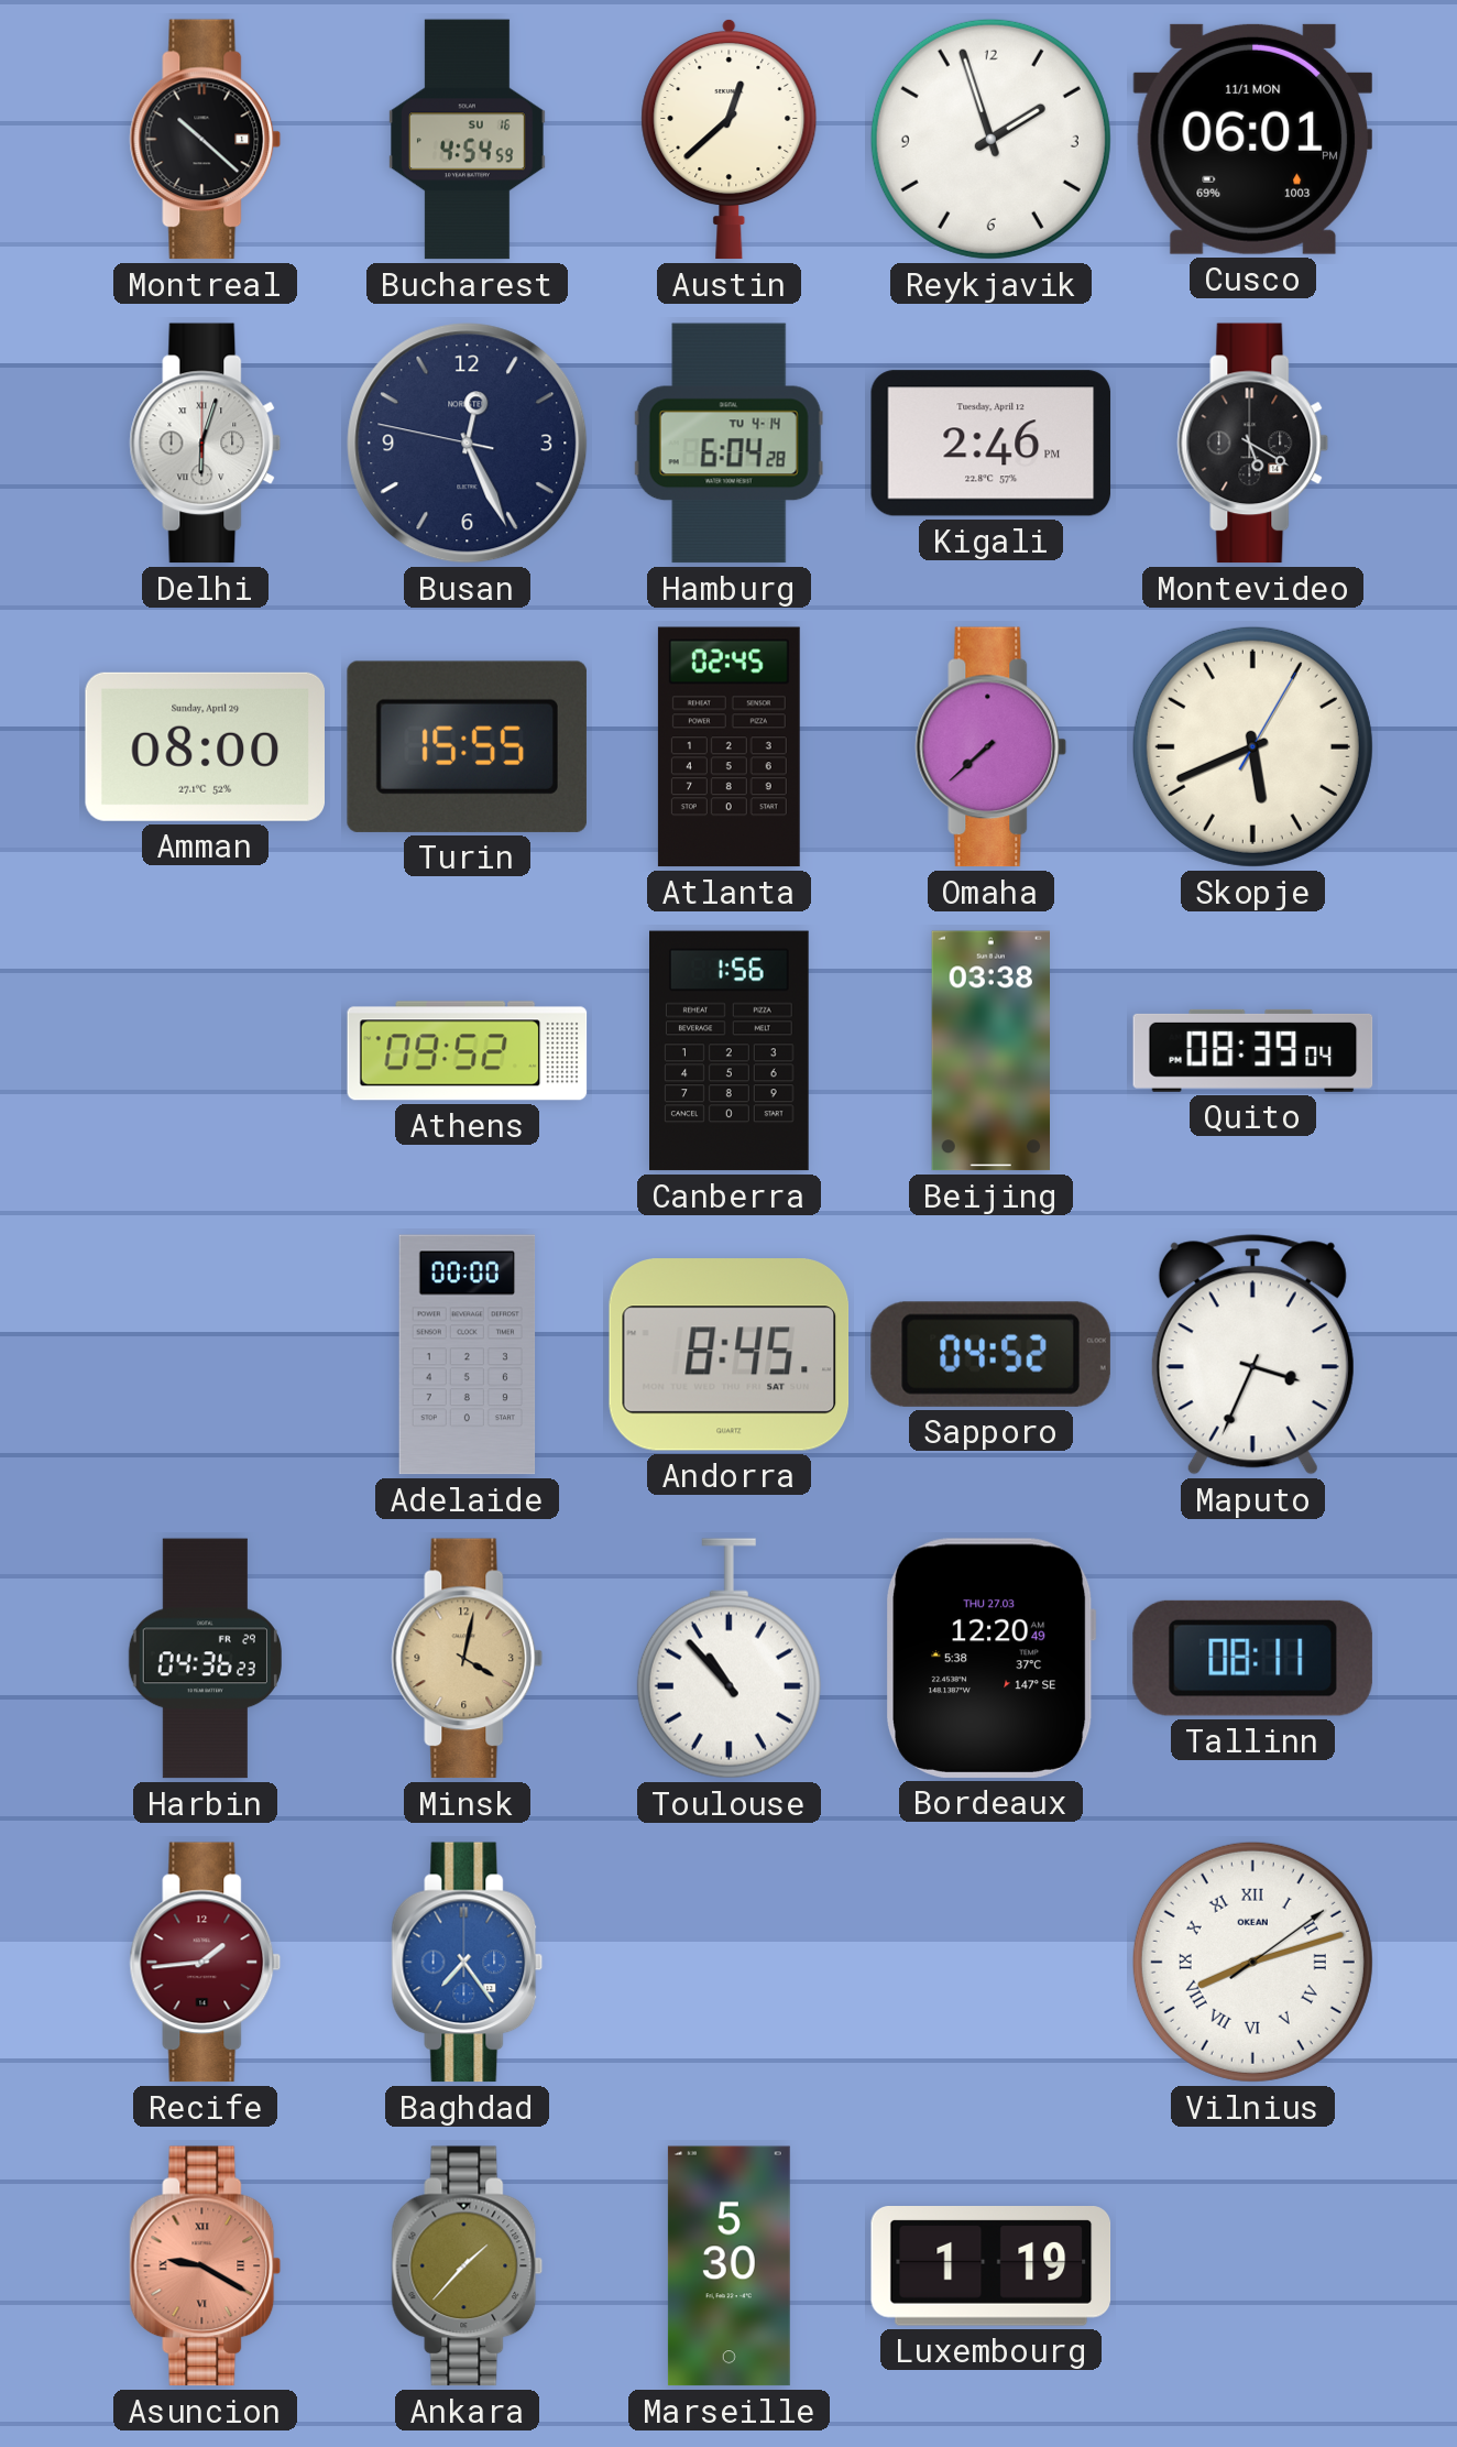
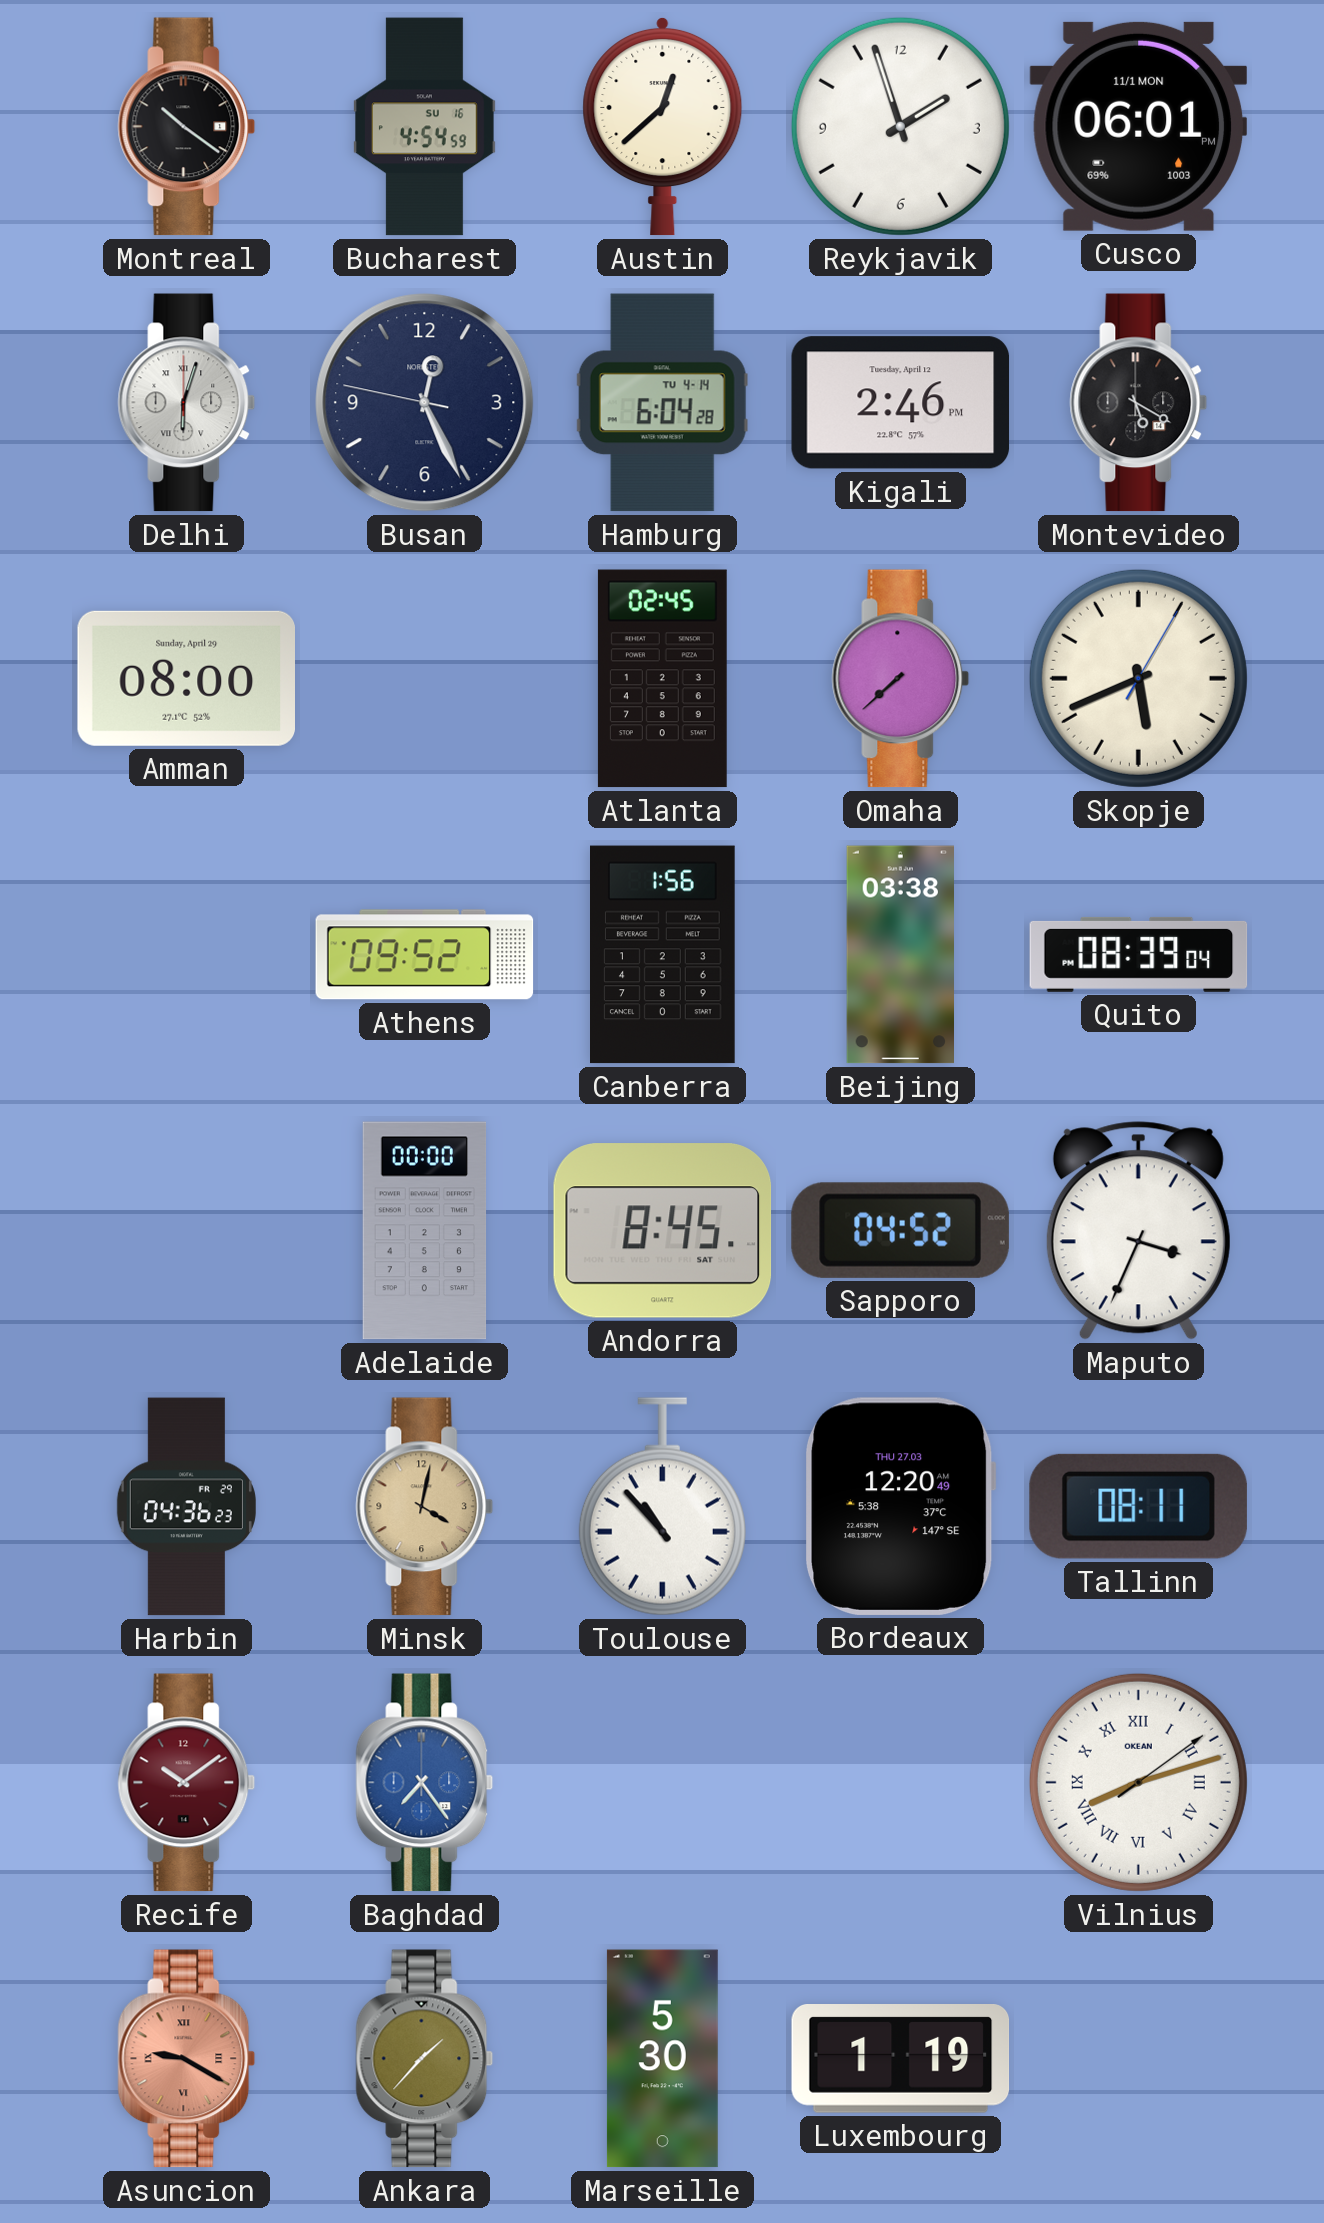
Montreal: 10:22 -> 10:21
Turin: 15:55 -> none
Recife: 1:44 -> 10:09
